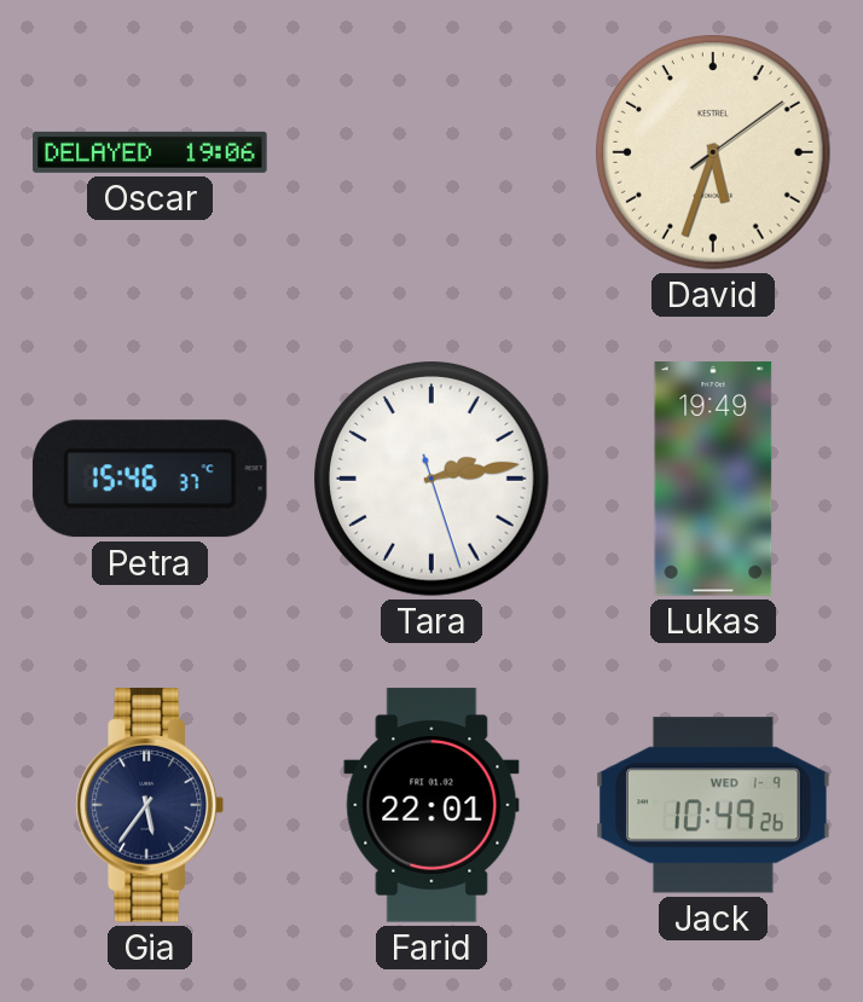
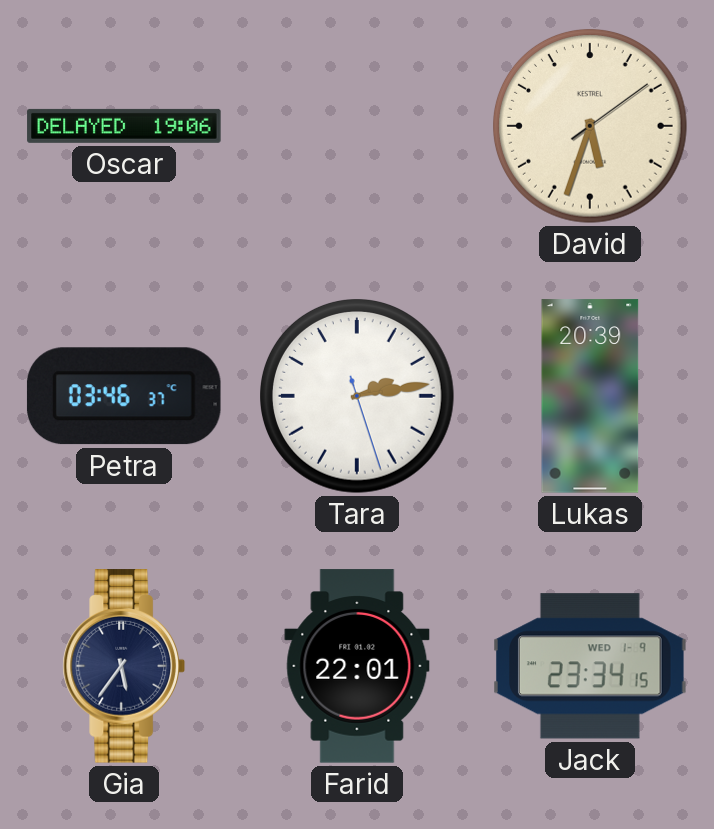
Petra: 15:46 -> 03:46
Lukas: 19:49 -> 20:39
Jack: 10:49 -> 23:34
